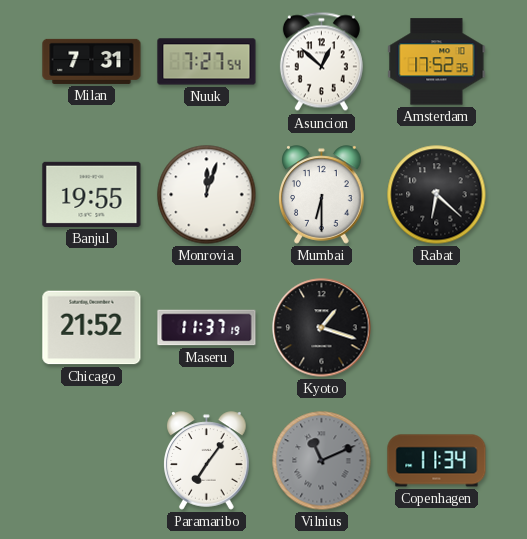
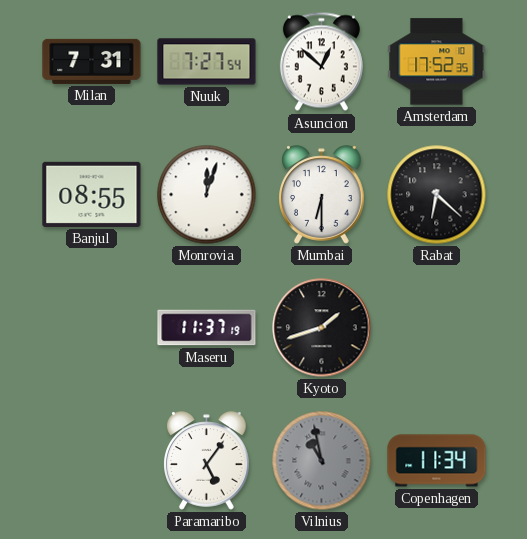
Banjul: 19:55 -> 08:55
Chicago: 21:52 -> none
Kyoto: 1:18 -> 1:42
Paramaribo: 7:06 -> 5:06
Vilnius: 11:11 -> 10:58
